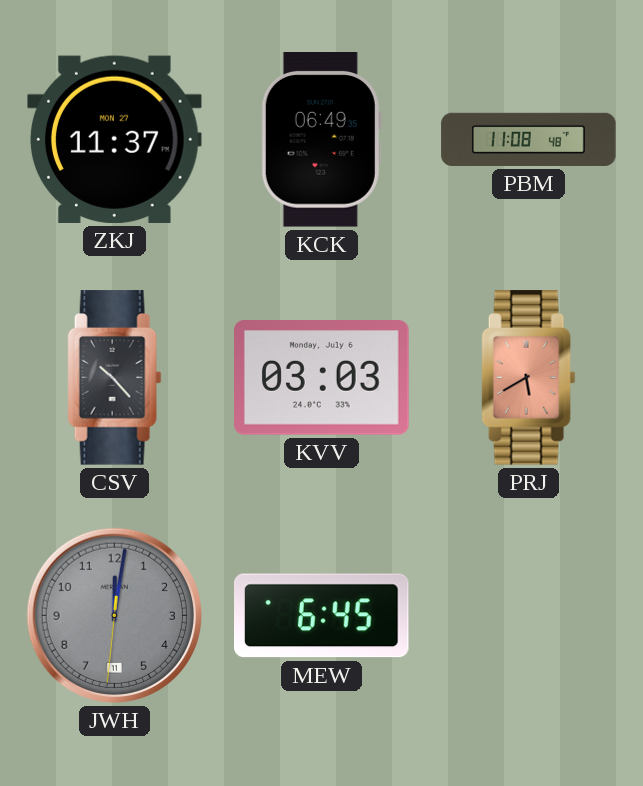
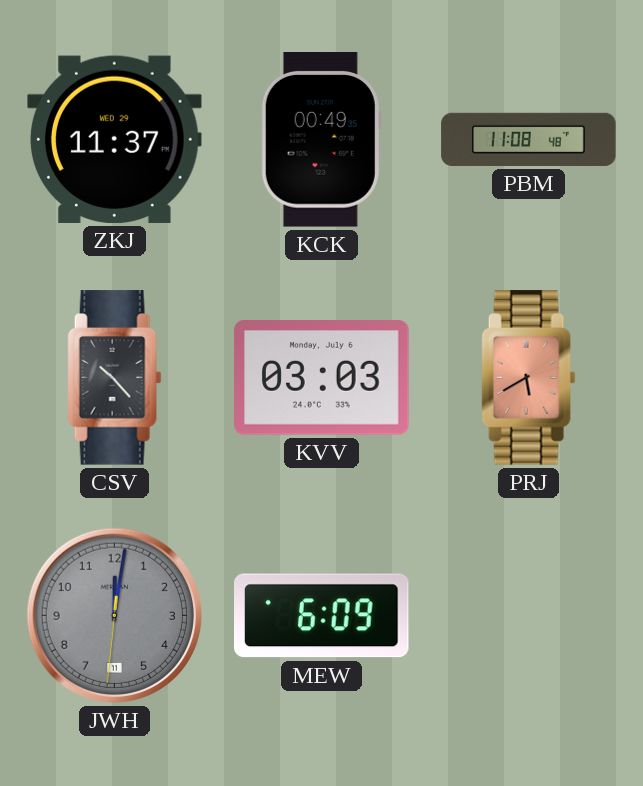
ZKJ date: MON 27 -> WED 29
KCK: 06:49 -> 00:49
MEW: 6:45 -> 6:09
